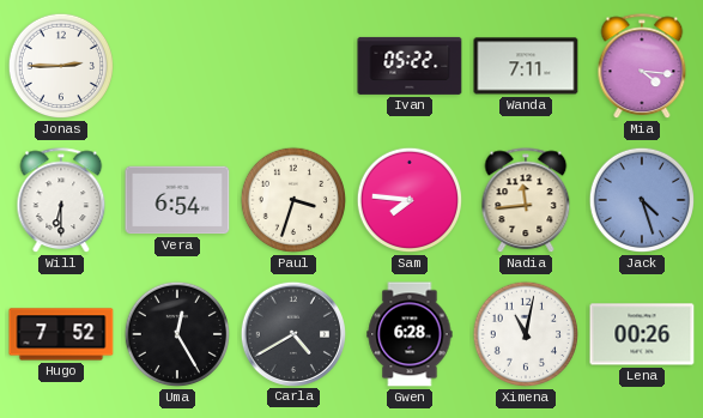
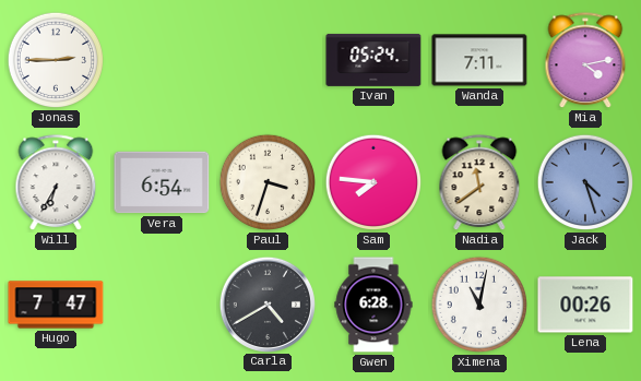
Ivan: 05:22 -> 05:24
Mia: 4:16 -> 4:13
Will: 6:30 -> 6:35
Nadia: 11:44 -> 11:39
Hugo: 7:52 -> 7:47
Uma: 12:25 -> none
